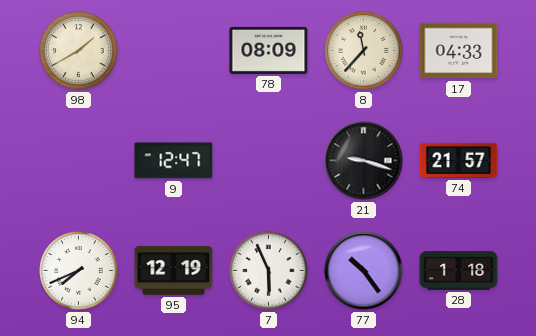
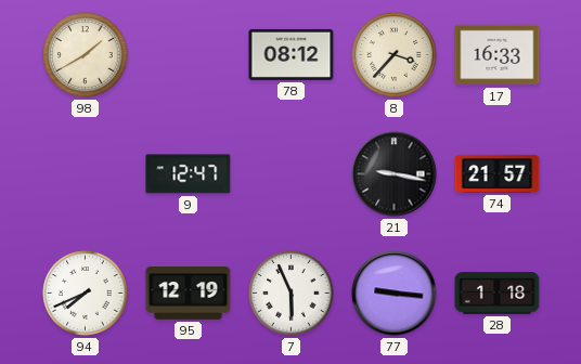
78: 08:09 -> 08:12
8: 11:37 -> 3:37
17: 04:33 -> 16:33
21: 9:18 -> 9:17
77: 10:24 -> 9:16
